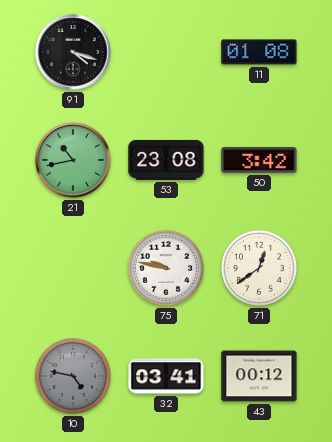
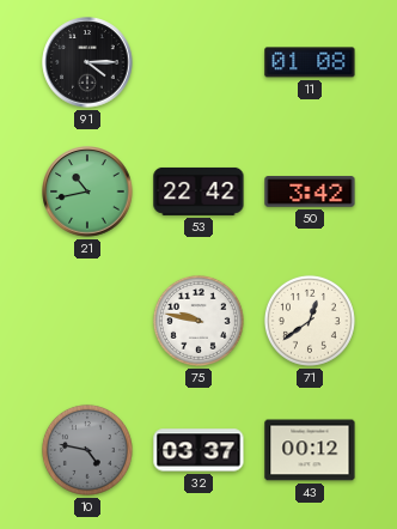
91: 4:18 -> 4:15
53: 23:08 -> 22:42
32: 03:41 -> 03:37
